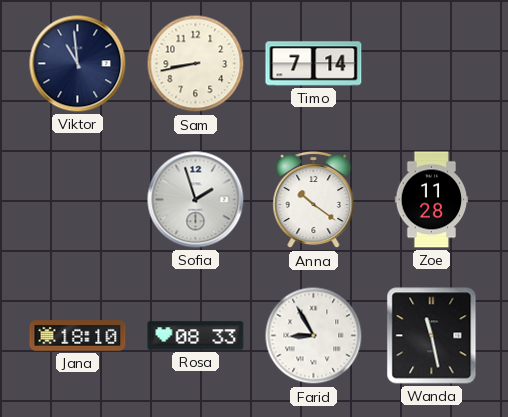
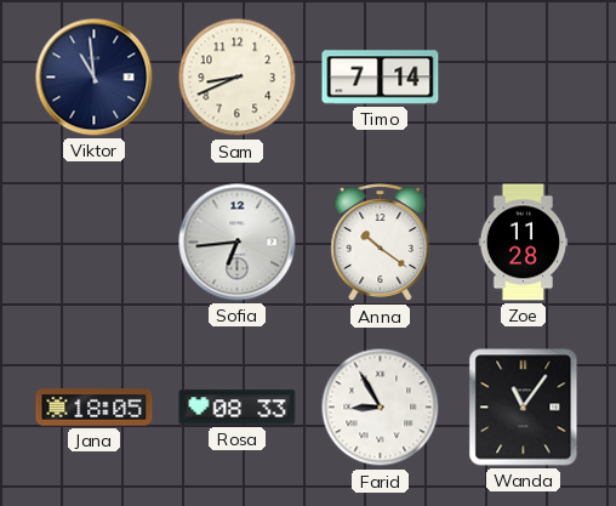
Sam: 8:43 -> 8:41
Sofia: 1:57 -> 6:44
Jana: 18:10 -> 18:05
Wanda: 11:28 -> 11:06
